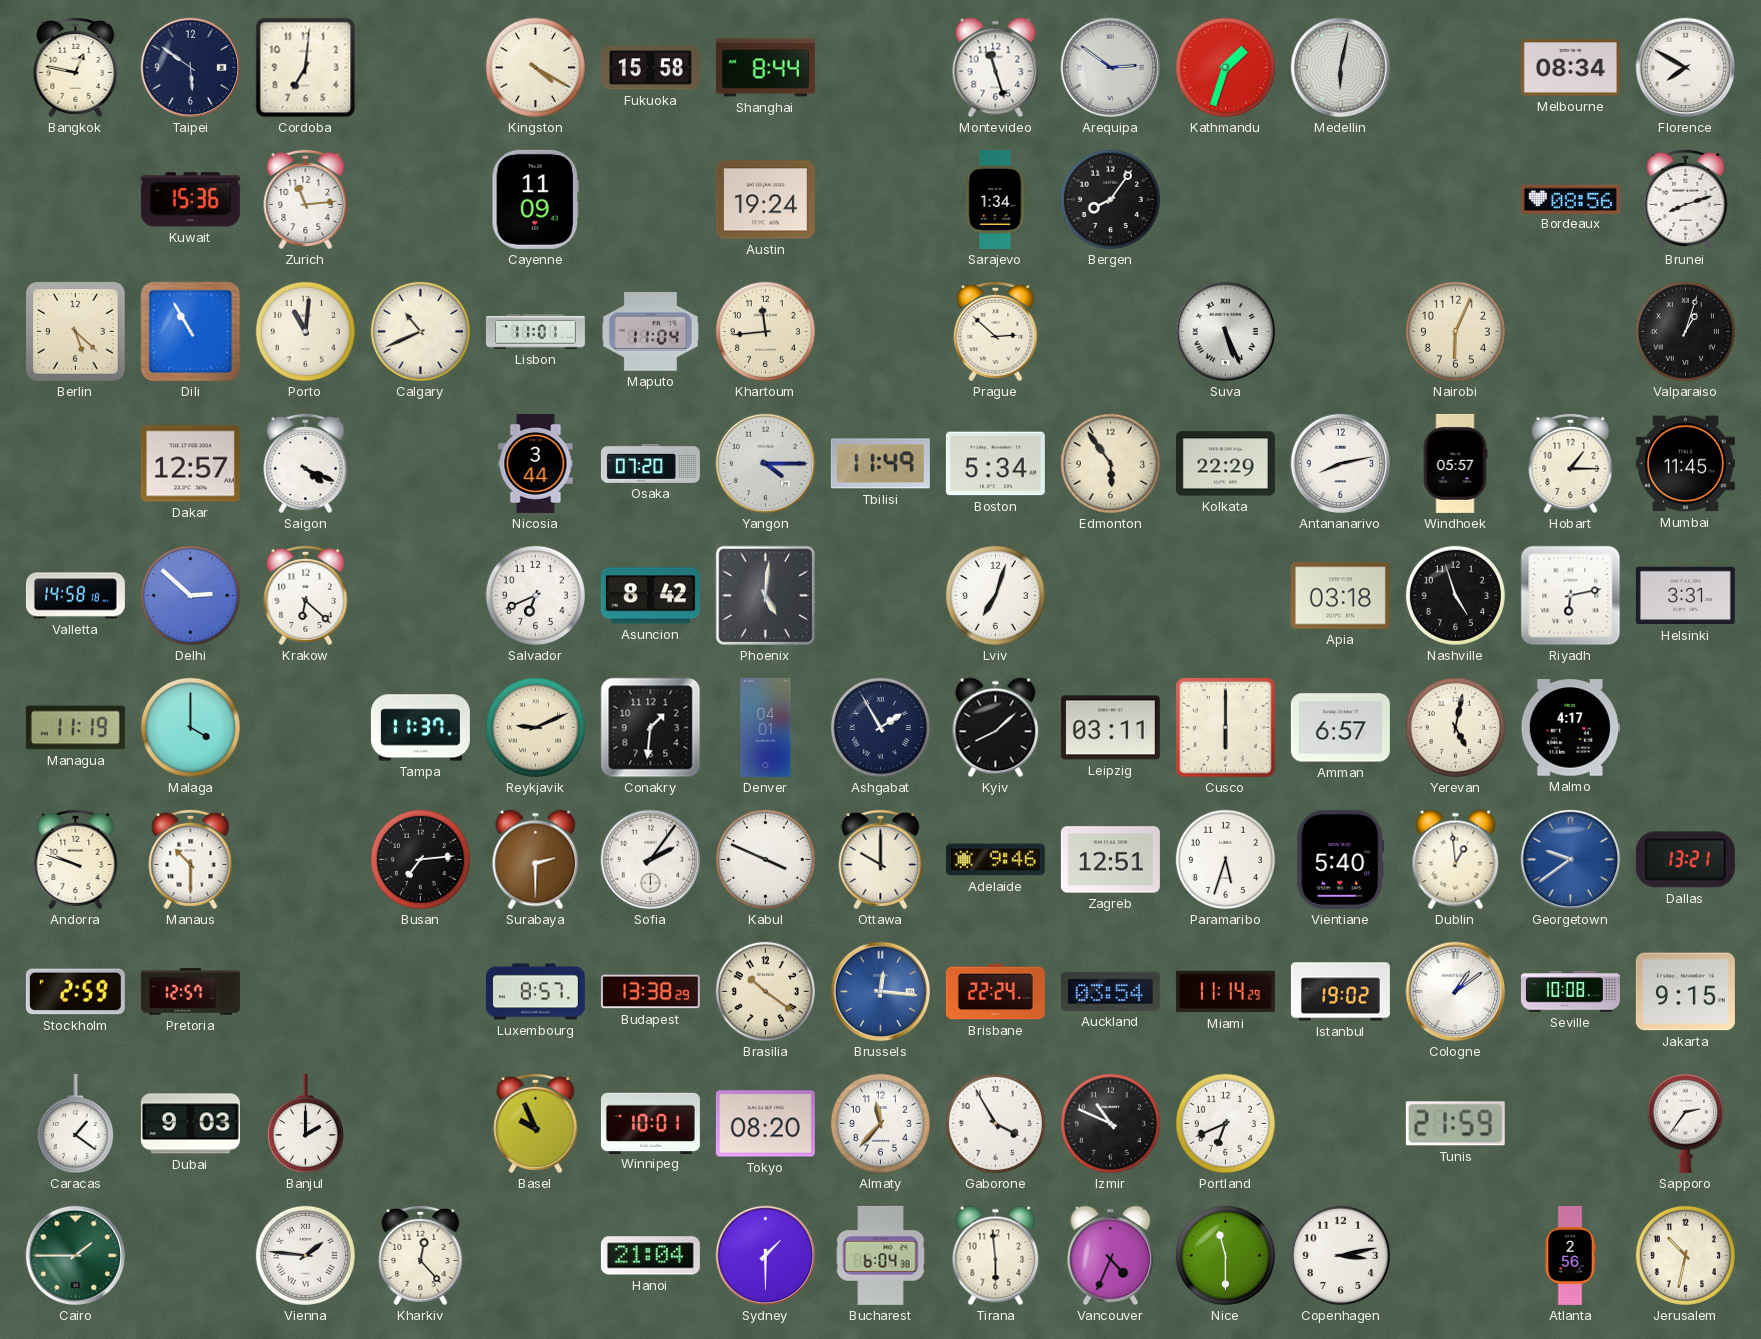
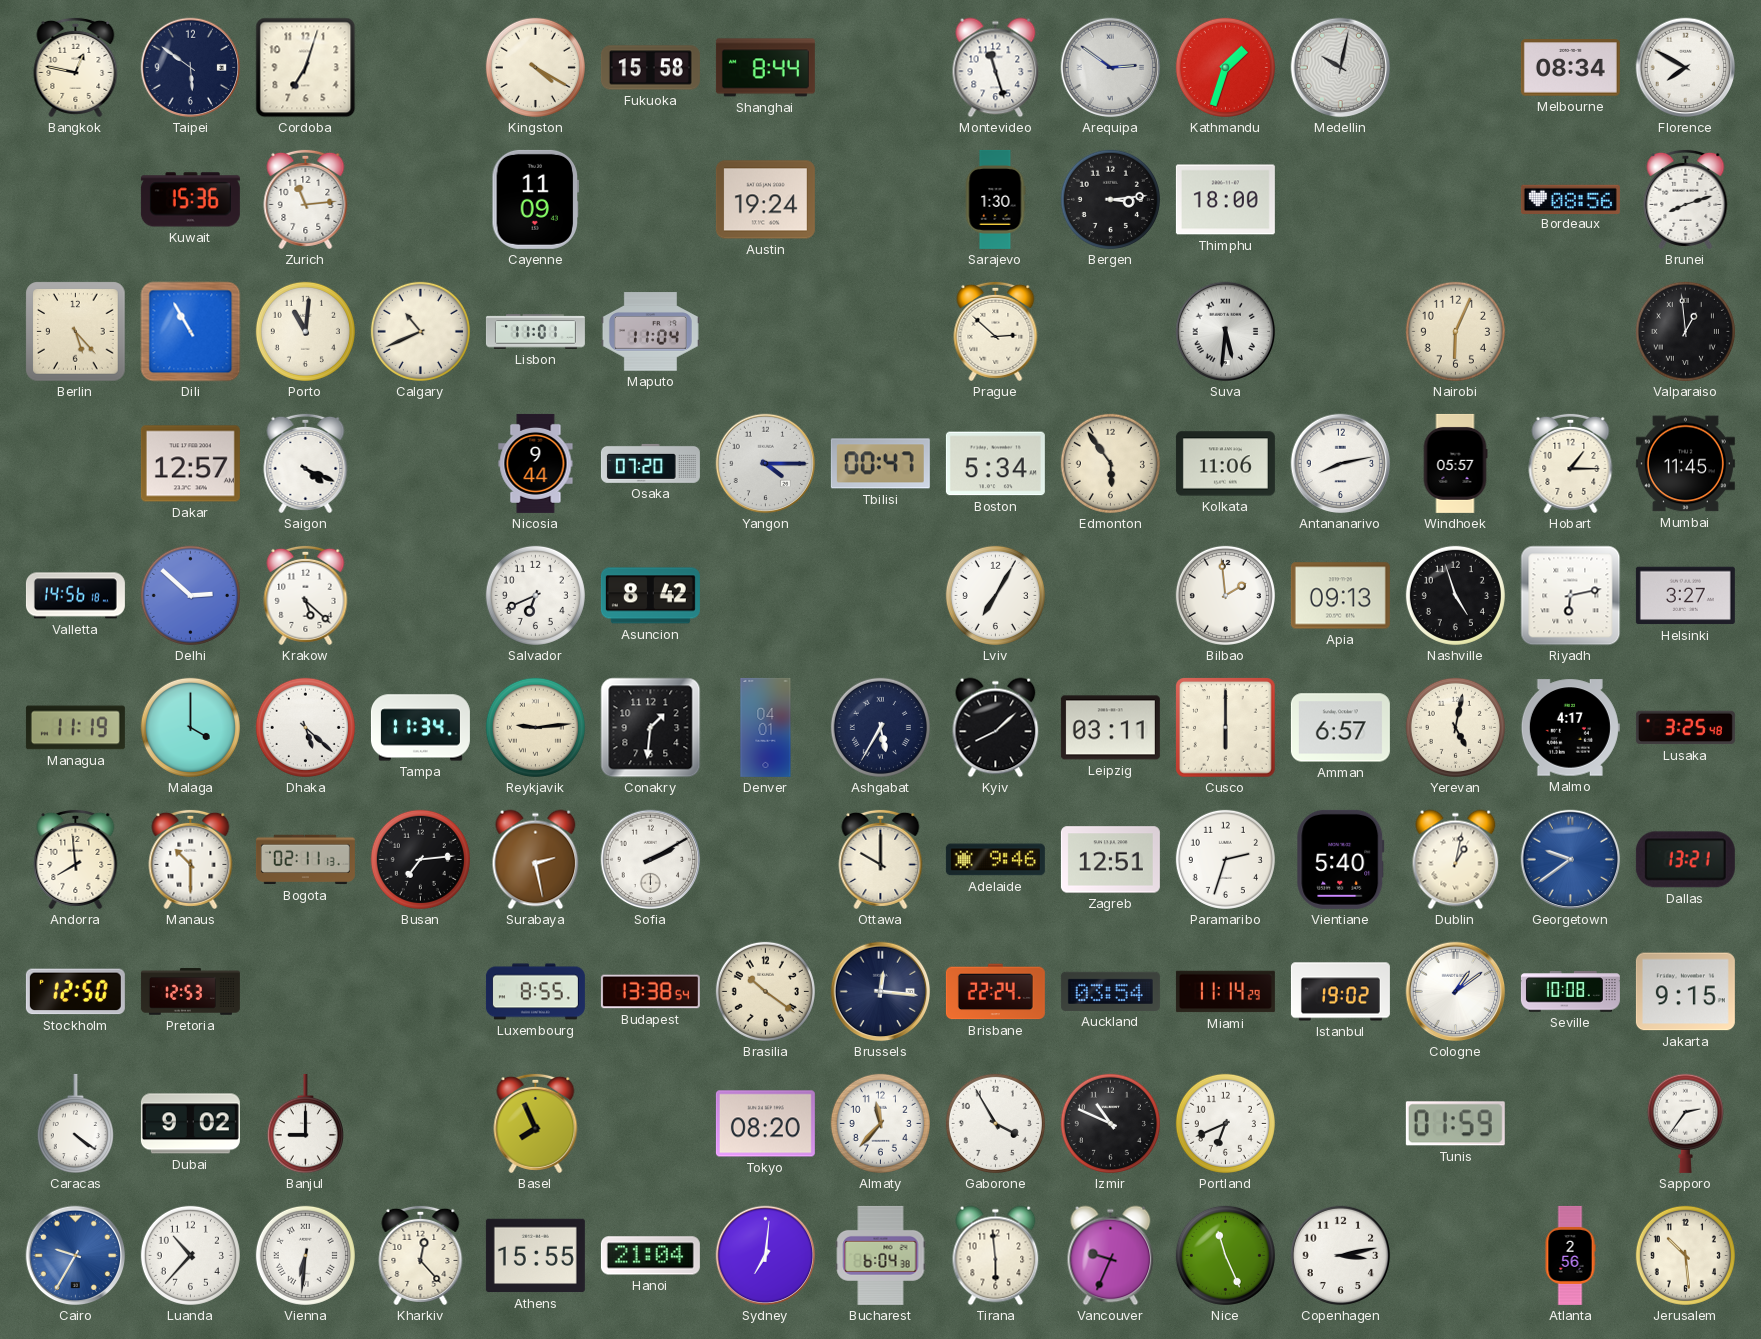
Cordoba: 7:01 -> 7:03
Medellin: 6:02 -> 10:02
Sarajevo: 1:34 -> 1:30
Bergen: 8:06 -> 3:14
Thimphu: none -> 18:00
Berlin: 5:22 -> 5:23
Khartoum: 11:44 -> none
Suva: 5:26 -> 5:31
Valparaiso: 1:03 -> 12:59
Nicosia: 3:44 -> 9:44
Tbilisi: 11:49 -> 00:47
Kolkata: 22:29 -> 11:06
Valletta: 14:58 -> 14:56
Krakow: 6:22 -> 5:22
Phoenix: 5:01 -> none
Lviv: 7:03 -> 7:05
Bilbao: none -> 1:59
Apia: 03:18 -> 09:13
Helsinki: 3:31 -> 3:27
Dhaka: none -> 5:22
Tampa: 11:37 -> 11:34
Reykjavik: 9:11 -> 9:14
Ashgabat: 1:55 -> 5:35
Lusaka: none -> 3:25
Andorra: 9:48 -> 7:59
Bogota: none -> 02:11
Surabaya: 2:30 -> 2:28
Sofia: 2:06 -> 2:10
Kabul: 3:49 -> none
Paramaribo: 5:33 -> 2:33
Dublin: 12:59 -> 1:02
Stockholm: 2:59 -> 12:50
Pretoria: 12:57 -> 12:53
Luxembourg: 8:57 -> 8:55
Budapest: 13:38:29 -> 13:38:54
Brussels dial: blue -> navy
Caracas: 1:21 -> 4:21
Dubai: 9:03 -> 9:02
Banjul: 2:00 -> 9:00
Basel: 9:56 -> 7:56
Winnipeg: 10:01 -> none
Tunis: 21:59 -> 01:59
Cairo: 1:45 -> 9:35
Cairo dial: green -> blue
Luanda: none -> 10:37
Vienna: 1:46 -> 6:31
Athens: none -> 15:55
Sydney: 1:30 -> 7:01
Vancouver: 4:34 -> 9:34
Nice: 11:30 -> 11:26
Jerusalem: 10:32 -> 10:29
